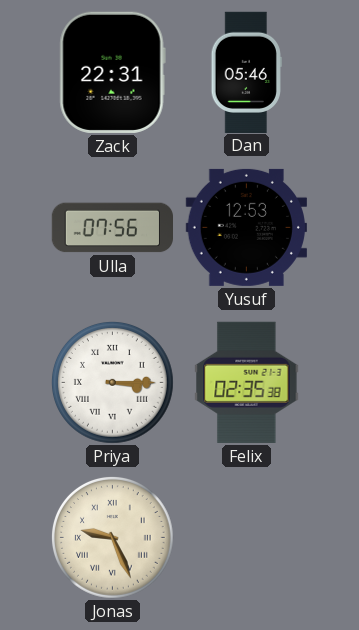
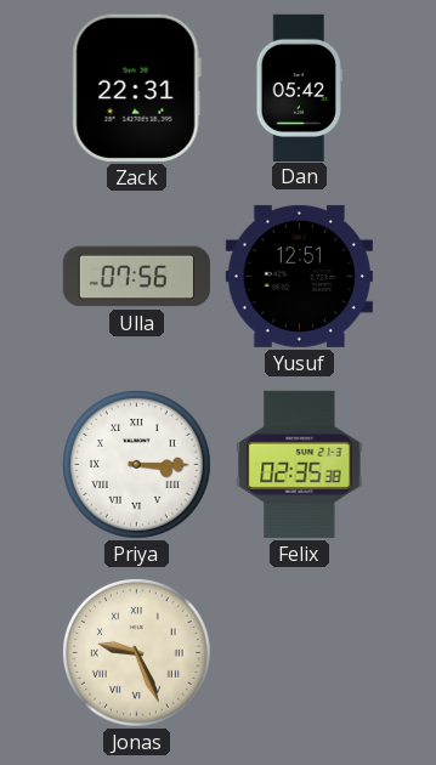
Dan: 05:46 -> 05:42
Yusuf: 12:53 -> 12:51
